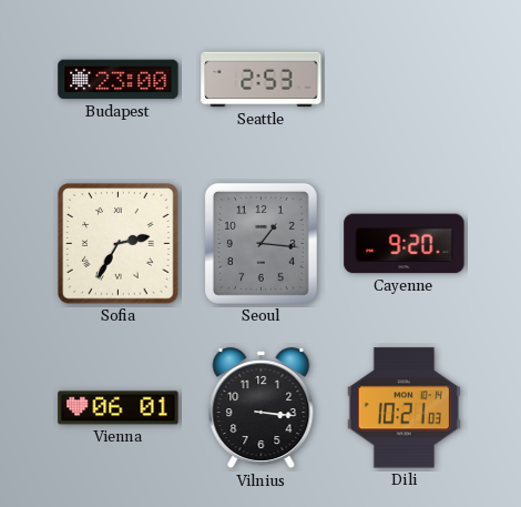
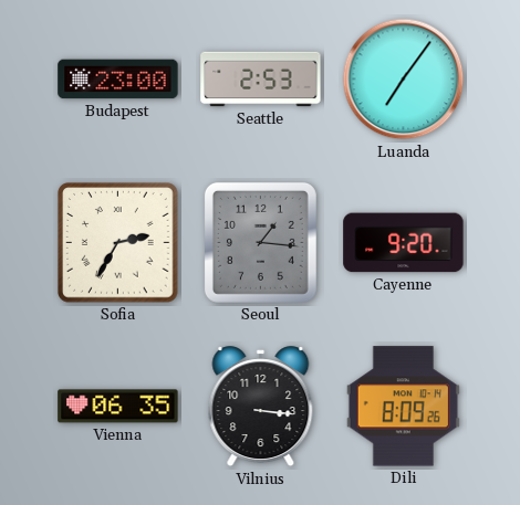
Luanda: none -> 7:06
Vienna: 06:01 -> 06:35
Dili: 10:21 -> 8:09
